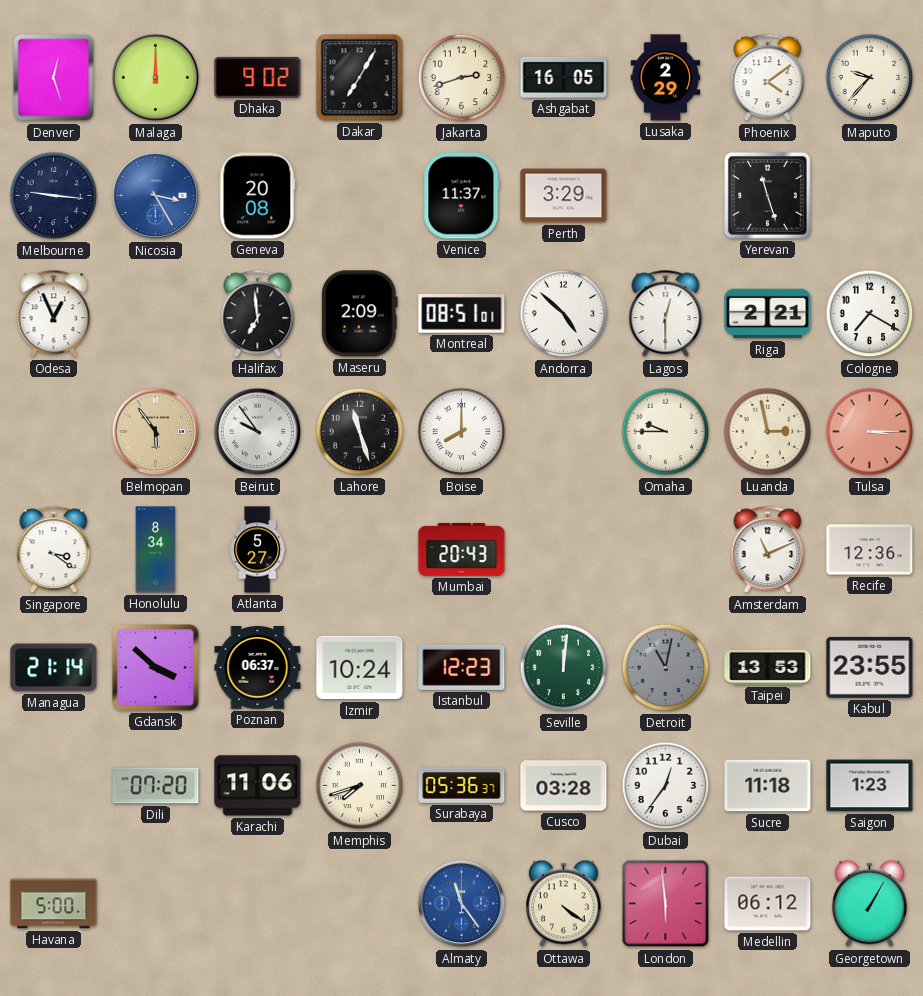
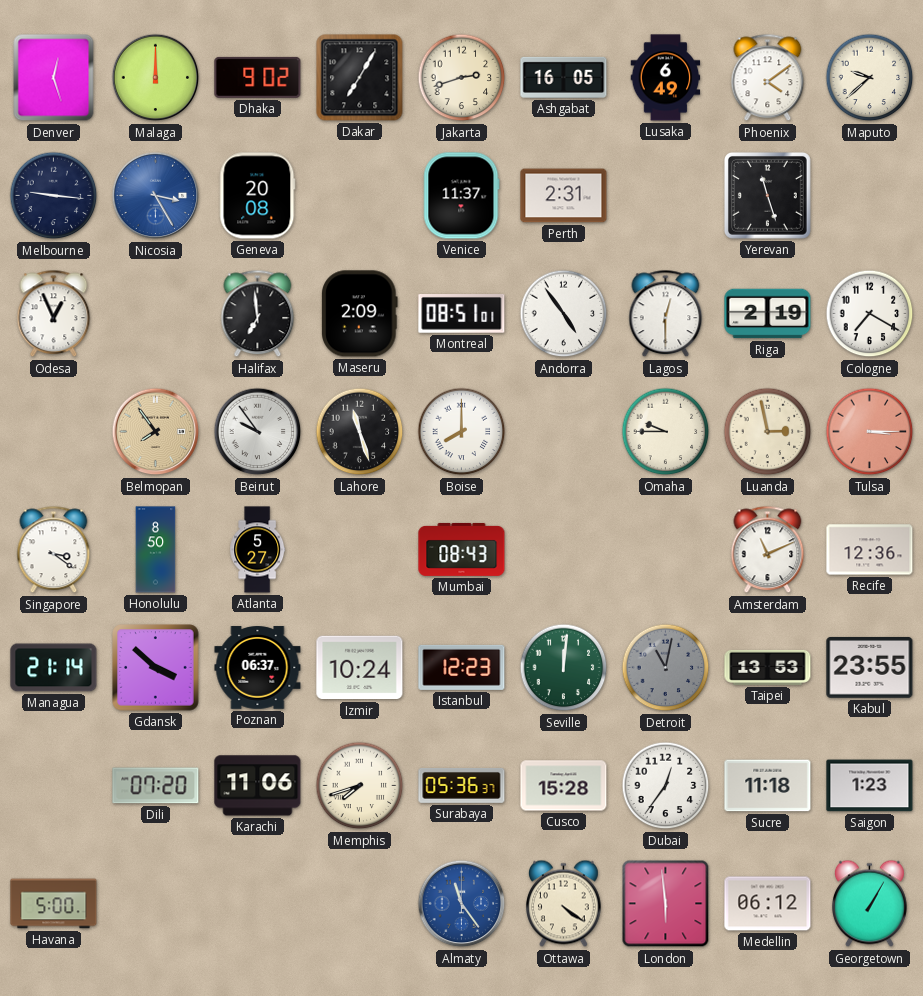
Lusaka: 2:29 -> 6:49
Maputo: 9:37 -> 9:38
Perth: 3:29 -> 2:31
Andorra: 4:52 -> 4:54
Riga: 2:21 -> 2:19
Belmopan: 5:54 -> 7:54
Honolulu: 8:34 -> 8:50
Mumbai: 20:43 -> 08:43
Cusco: 03:28 -> 15:28
